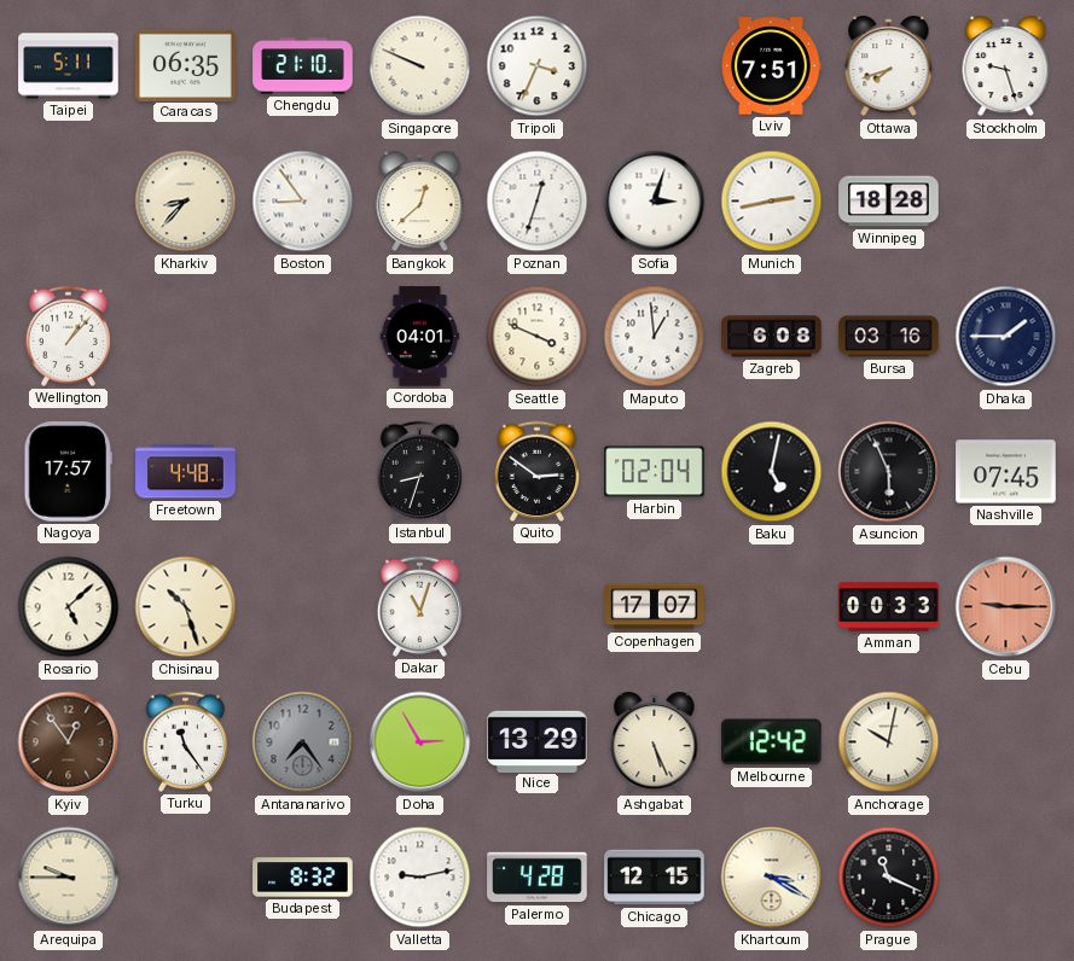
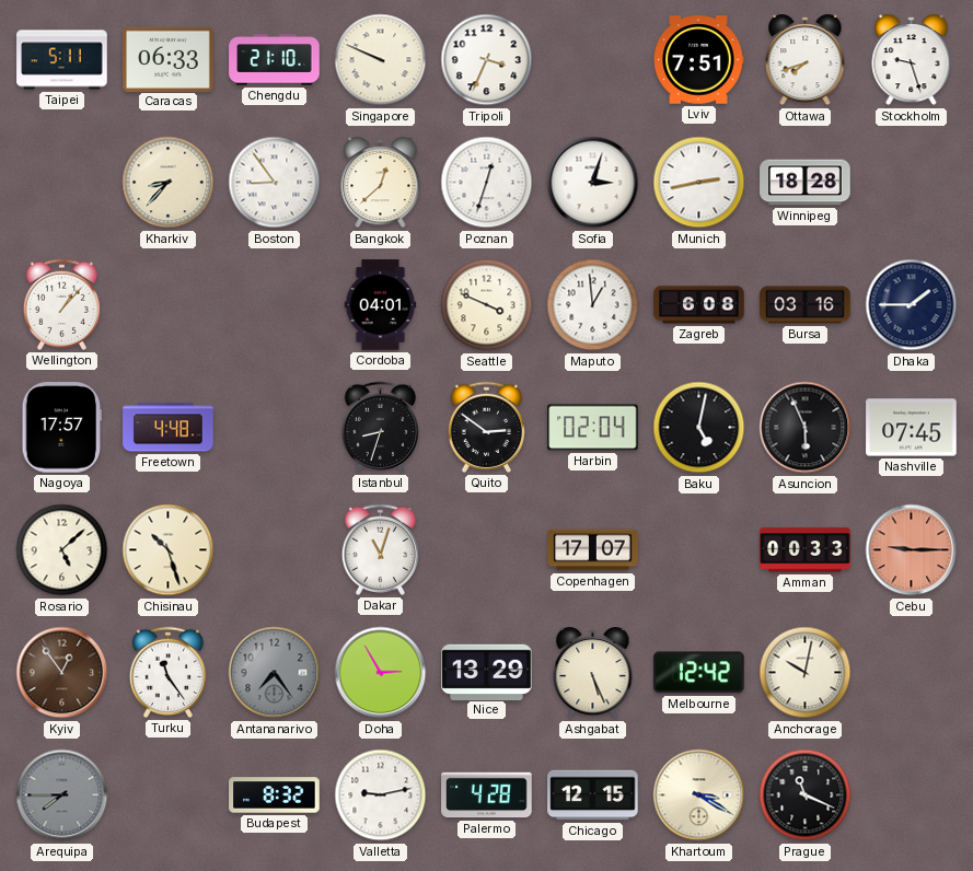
Caracas: 06:35 -> 06:33
Arequipa: 9:45 -> 7:45
Arequipa dial: cream -> grey
